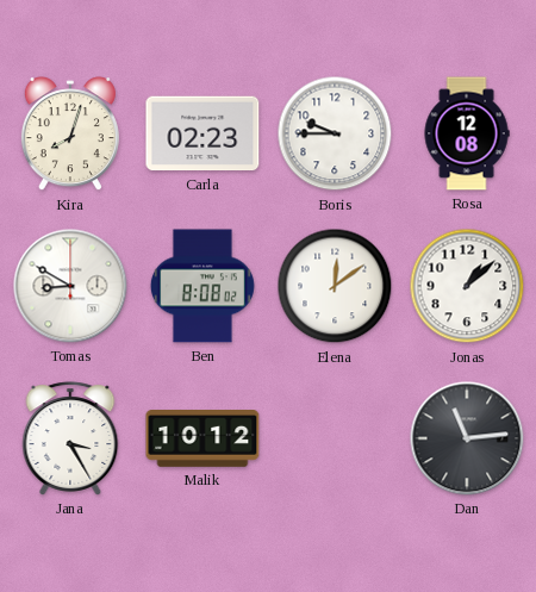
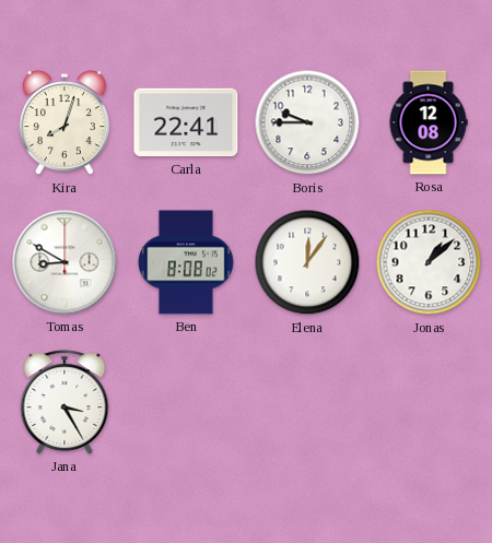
Carla: 02:23 -> 22:41
Elena: 12:09 -> 12:06
Malik: 10:12 -> none
Dan: 11:14 -> none
